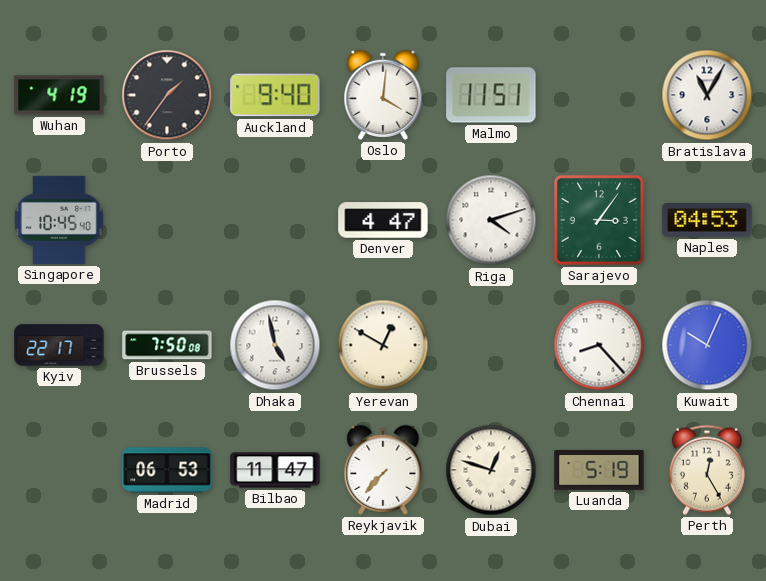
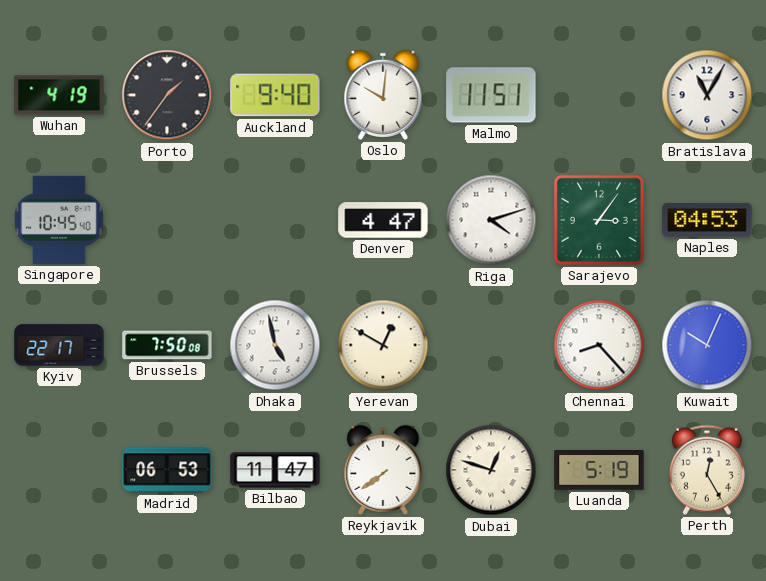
Oslo: 4:01 -> 10:01
Reykjavik: 7:37 -> 7:39
